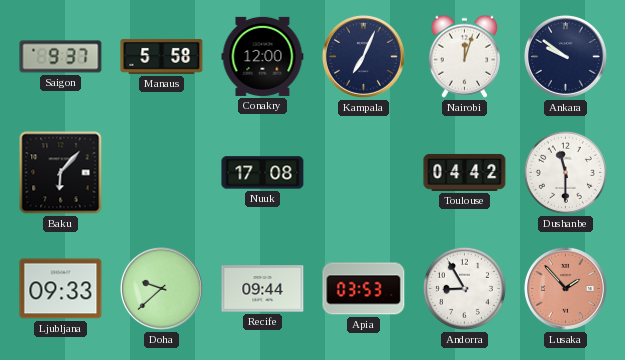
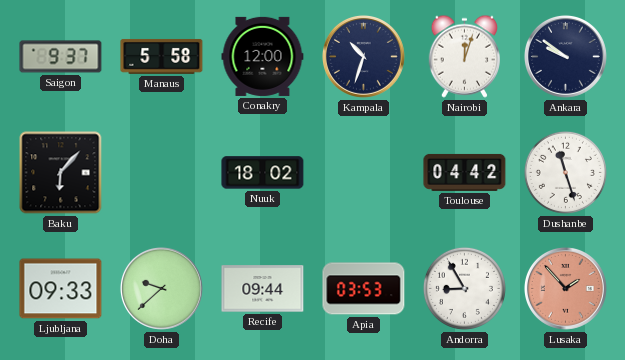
Kampala: 7:04 -> 10:33
Nuuk: 17:08 -> 18:02
Dushanbe: 11:30 -> 11:27
